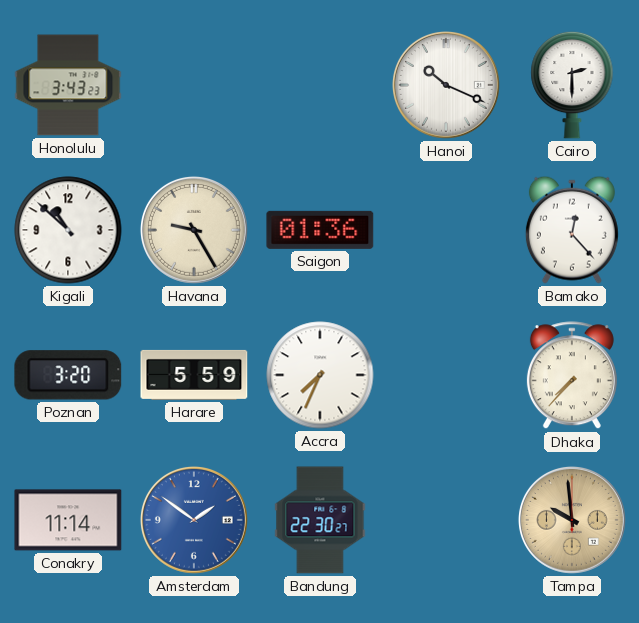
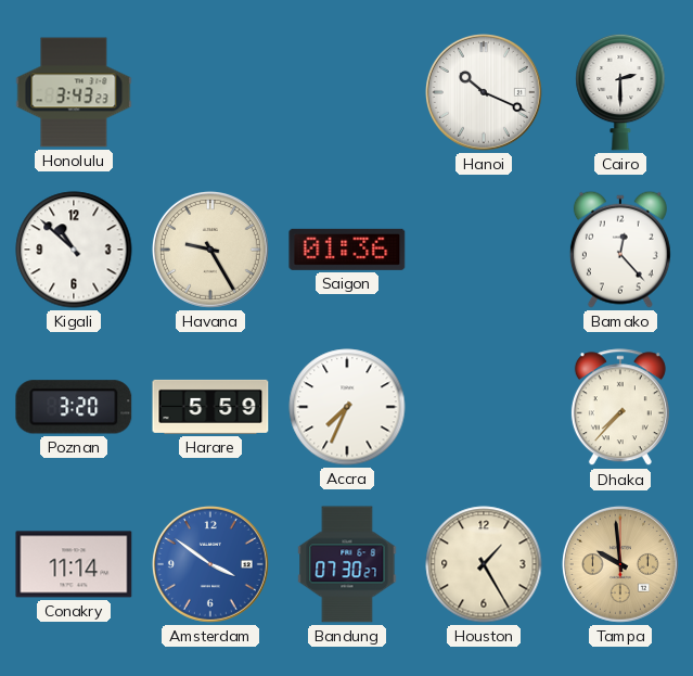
Amsterdam: 1:51 -> 3:51
Bandung: 22:30 -> 07:30
Houston: none -> 1:25
